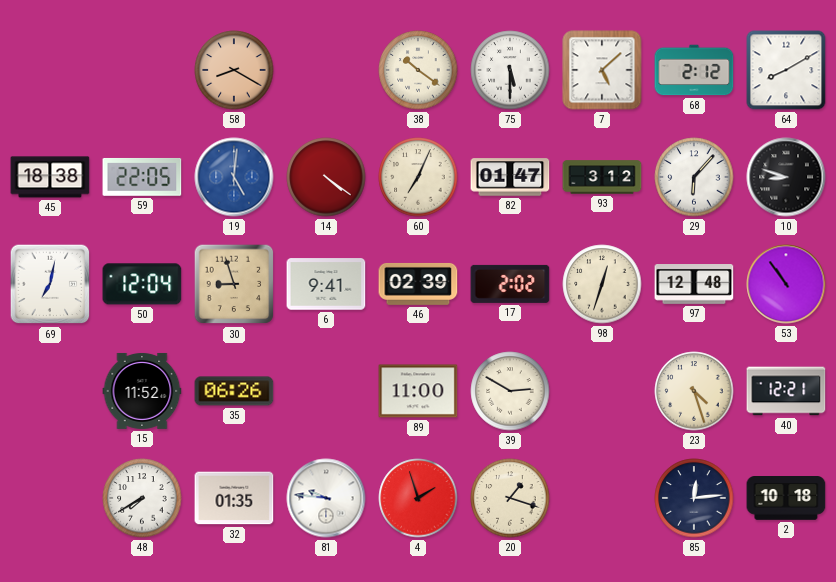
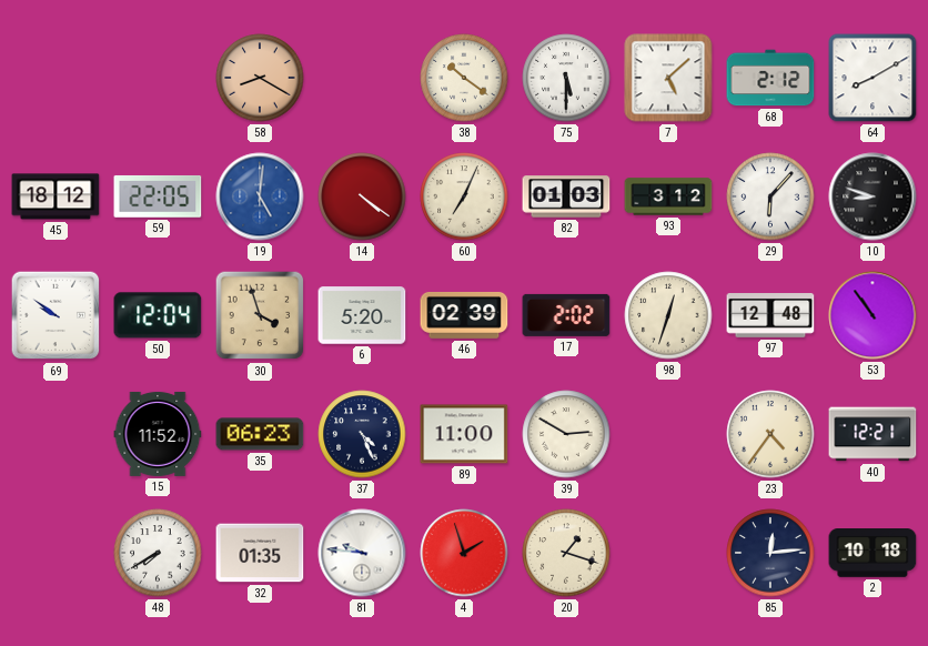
45: 18:38 -> 18:12
82: 01:47 -> 01:03
69: 7:02 -> 9:51
30: 8:57 -> 3:57
6: 9:41 -> 5:20
35: 06:26 -> 06:23
37: none -> 4:26
23: 4:27 -> 4:36
